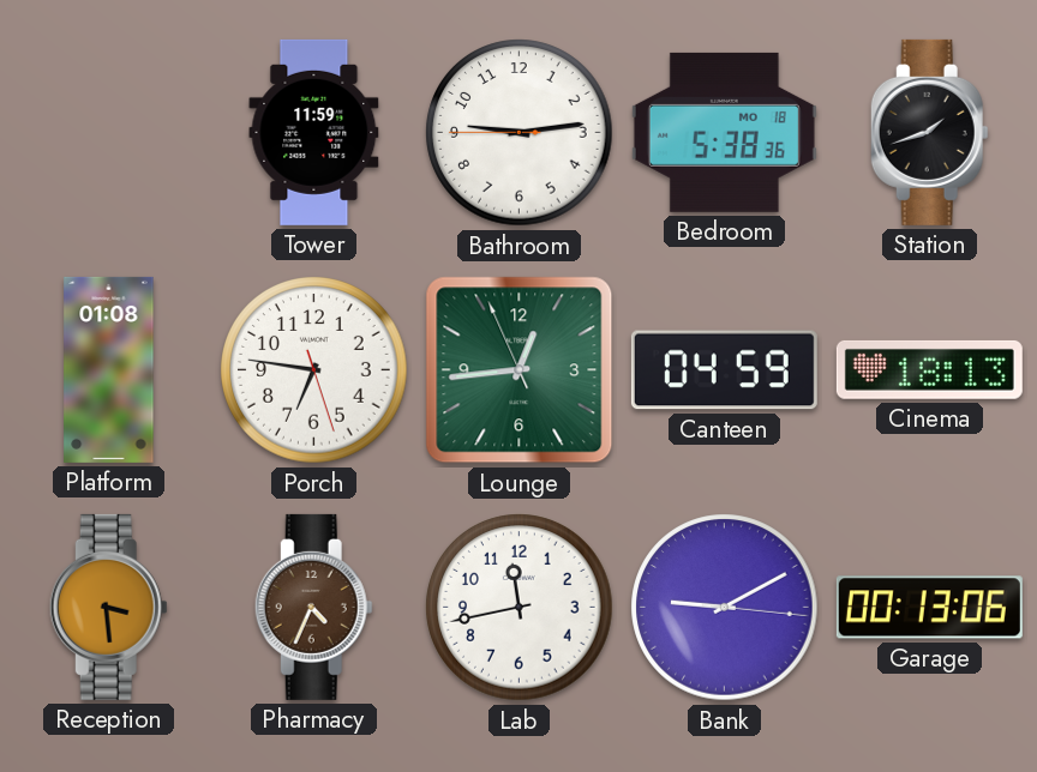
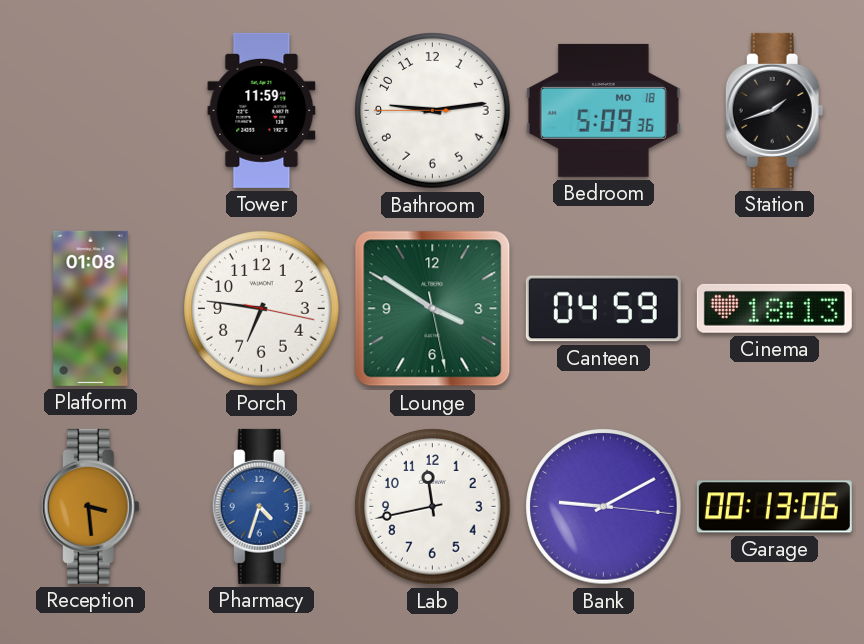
Bedroom: 5:38 -> 5:09
Porch: 6:46:27 -> 6:46:17
Lounge: 12:43 -> 3:50
Pharmacy: 4:34 -> 4:33
Pharmacy dial: brown -> blue
